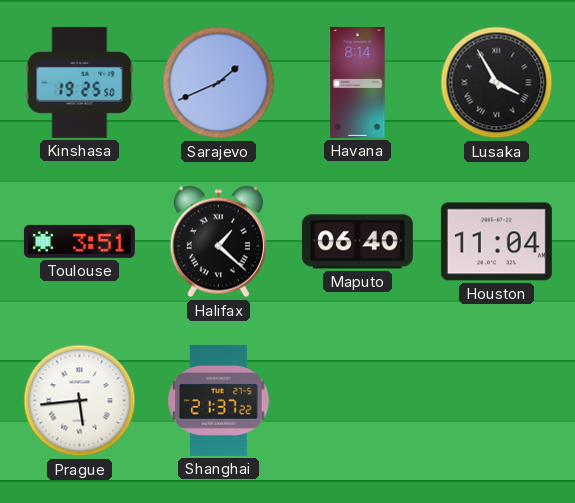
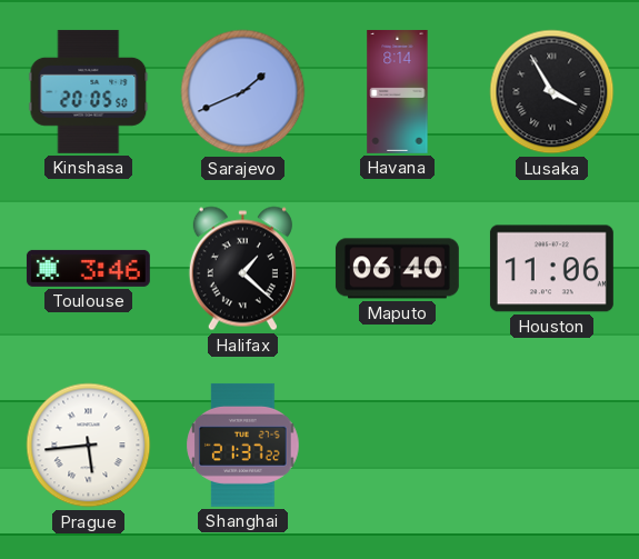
Kinshasa: 19:25 -> 20:05
Toulouse: 3:51 -> 3:46
Houston: 11:04 -> 11:06
